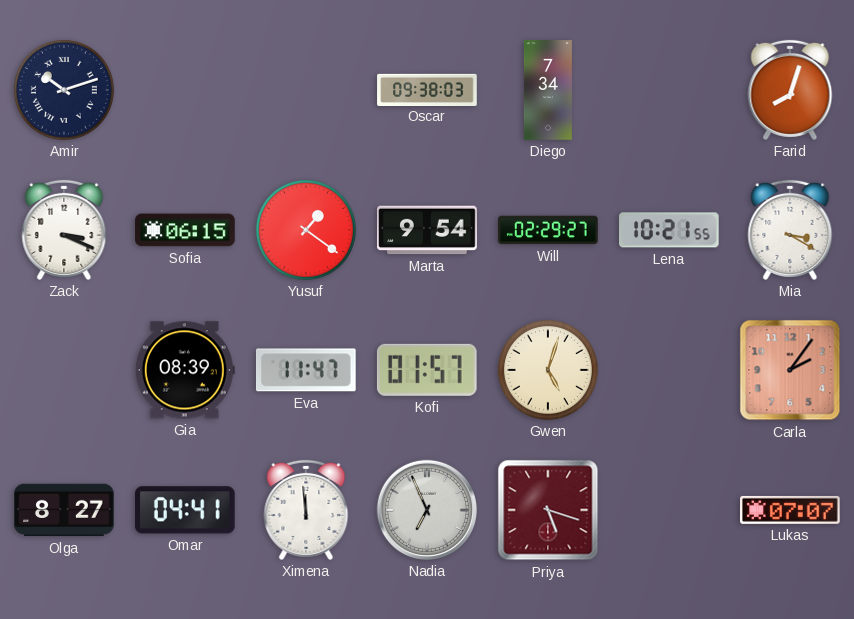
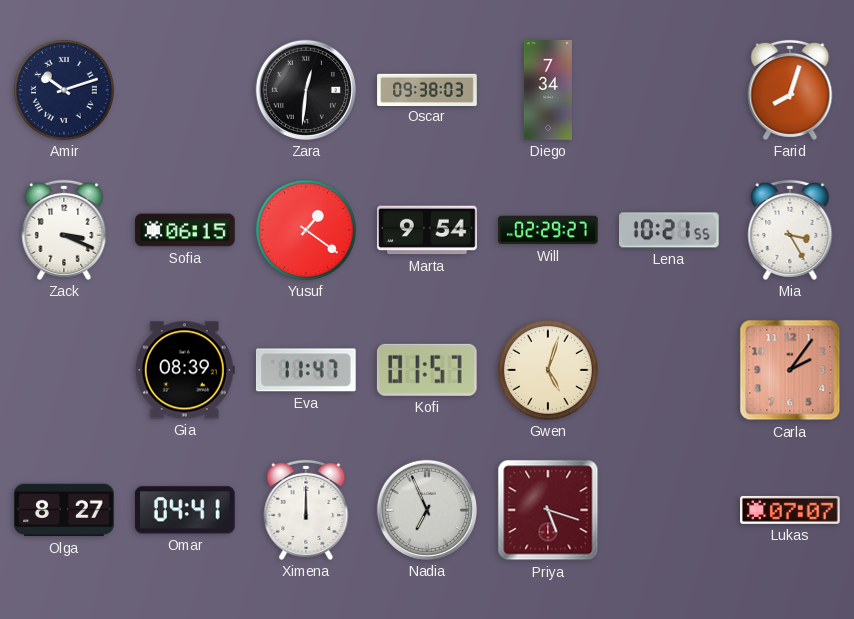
Zara: none -> 12:31
Mia: 3:20 -> 3:25
Ximena: 11:59 -> 12:00
